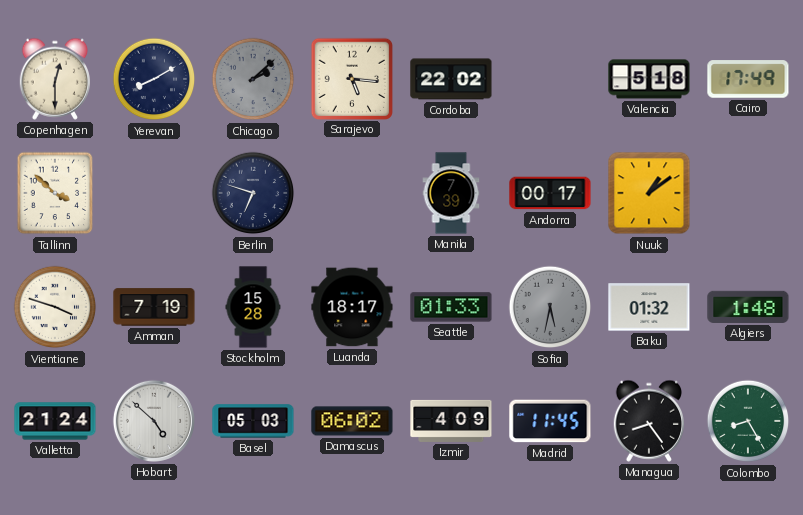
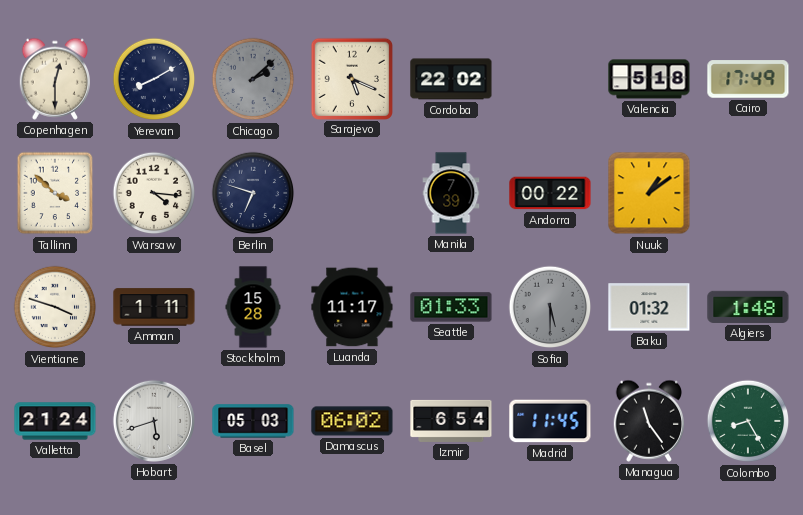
Sarajevo: 5:16 -> 5:19
Warsaw: none -> 4:16
Andorra: 00:17 -> 00:22
Amman: 7:19 -> 1:11
Luanda: 18:17 -> 11:17
Sofia: 5:32 -> 5:30
Hobart: 4:52 -> 5:42
Izmir: 4:09 -> 6:54
Managua: 8:24 -> 11:24
